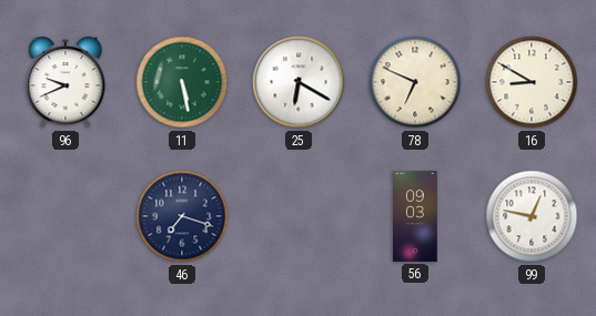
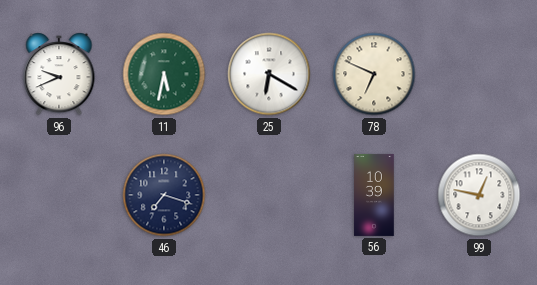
11: 5:28 -> 5:32
16: 8:50 -> none
56: 09:03 -> 10:39
